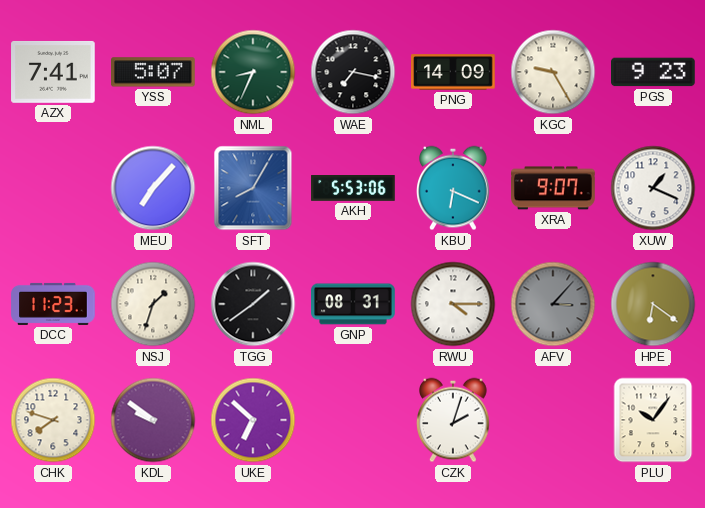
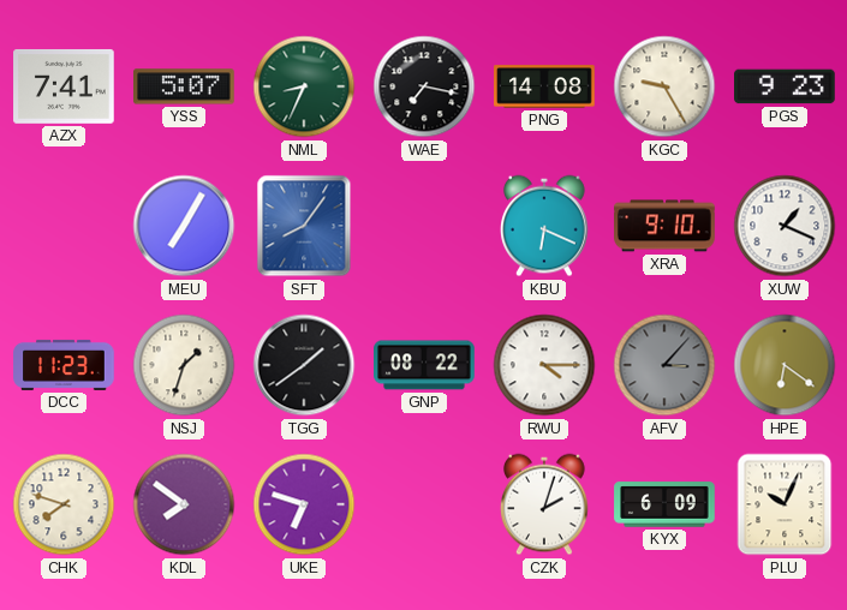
PNG: 14:09 -> 14:08
MEU: 7:07 -> 7:05
SFT: 8:05 -> 8:06
AKH: 5:53 -> none
XRA: 9:07 -> 9:10
GNP: 08:31 -> 08:22
KDL: 9:51 -> 7:51
UKE: 6:52 -> 6:48
KYX: none -> 6:09
PLU: 10:06 -> 10:04
